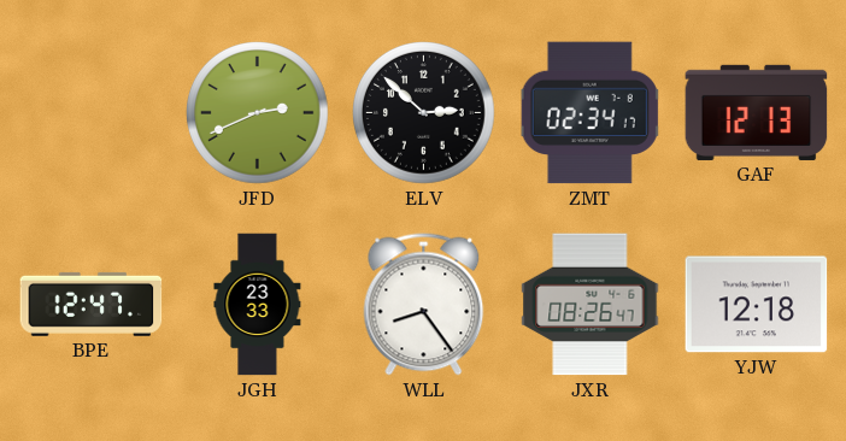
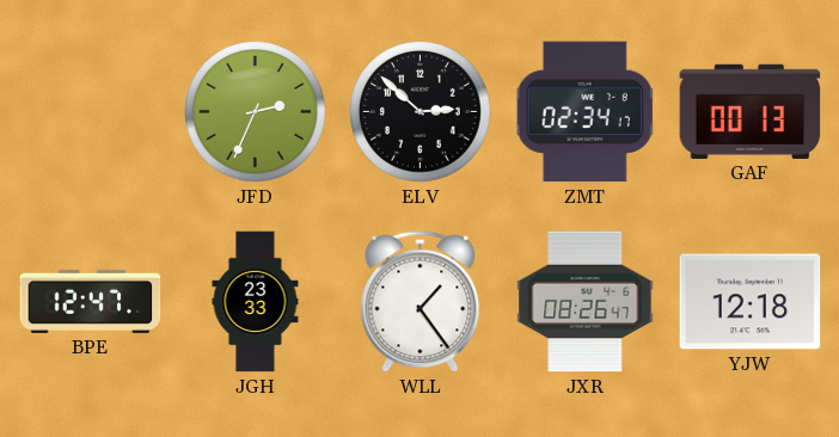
JFD: 2:41 -> 2:34
GAF: 12:13 -> 00:13
WLL: 8:24 -> 1:24
